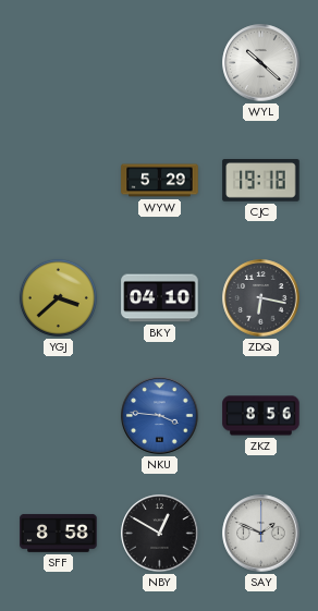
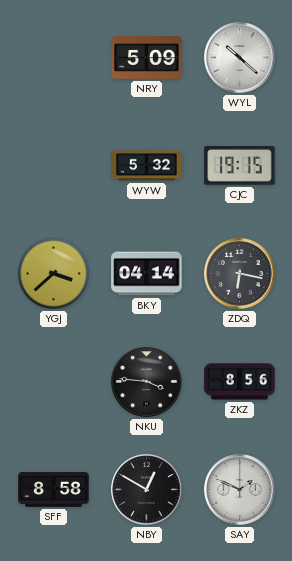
NRY: none -> 5:09
WYW: 5:29 -> 5:32
CJC: 19:18 -> 19:15
BKY: 04:10 -> 04:14
NKU dial: blue -> black
